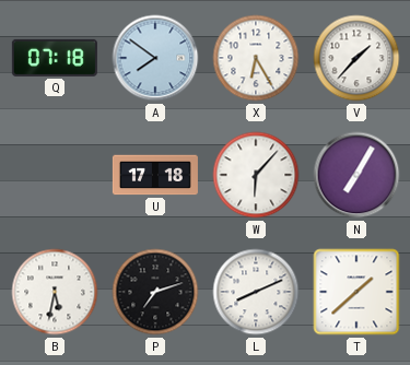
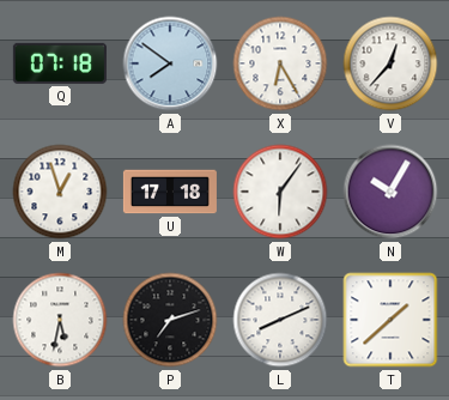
V: 1:37 -> 12:37
M: none -> 12:57
W: 6:07 -> 6:06
N: 7:05 -> 10:05
